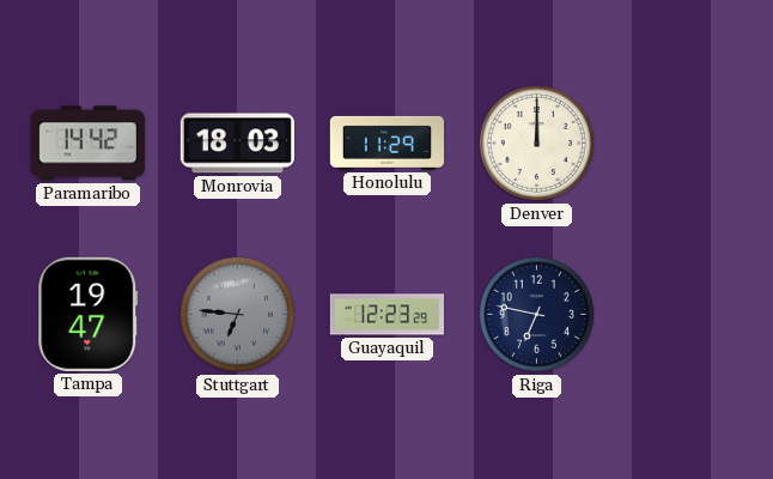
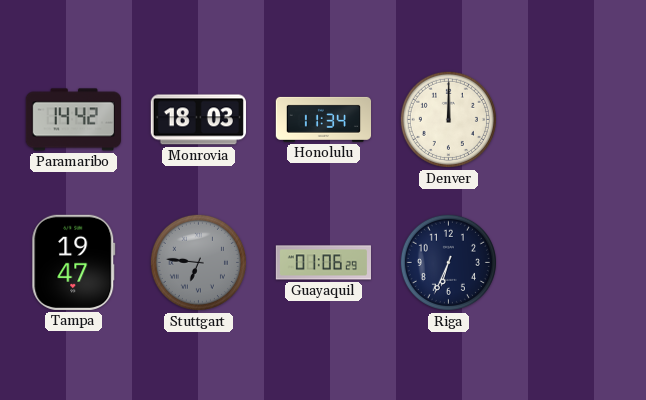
Honolulu: 11:29 -> 11:34
Guayaquil: 12:23 -> 01:06
Riga: 6:47 -> 6:34
